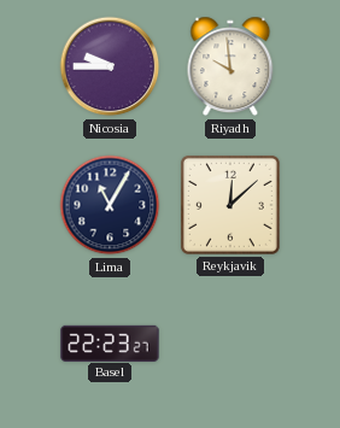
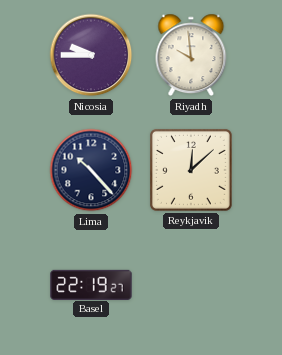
Lima: 11:05 -> 10:23
Basel: 22:23 -> 22:19
